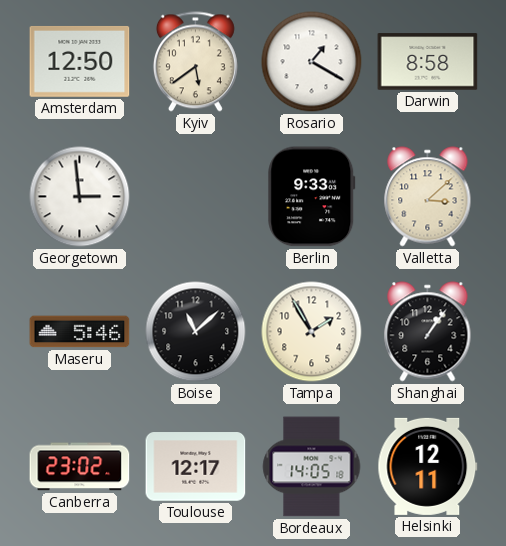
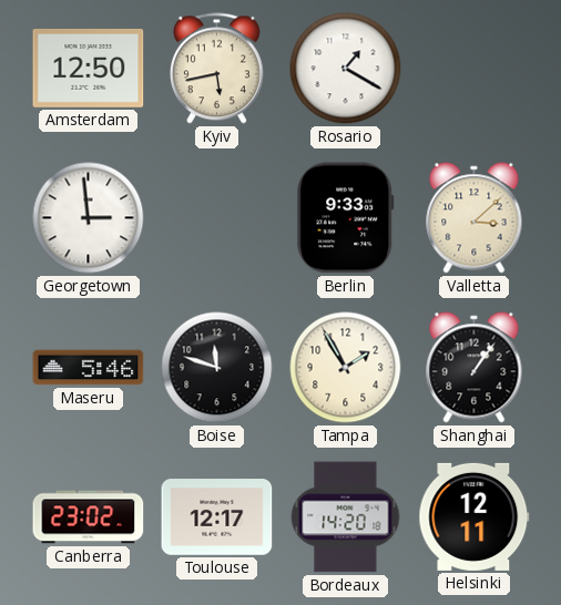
Kyiv: 5:39 -> 5:43
Darwin: 8:58 -> none
Boise: 11:08 -> 11:48
Bordeaux: 14:05 -> 14:20
